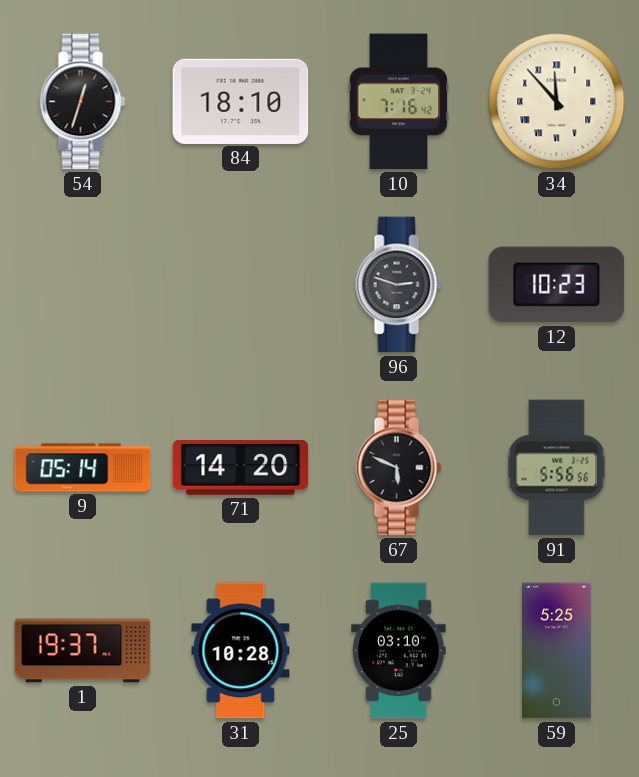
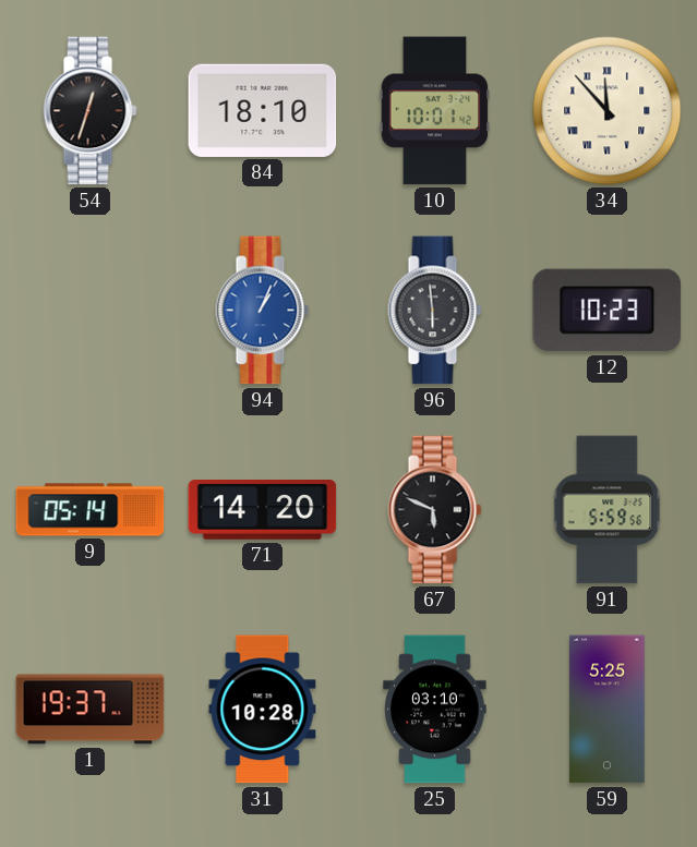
10: 7:16 -> 10:01
94: none -> 1:04
96: 2:48 -> 5:59
91: 5:56 -> 5:59
